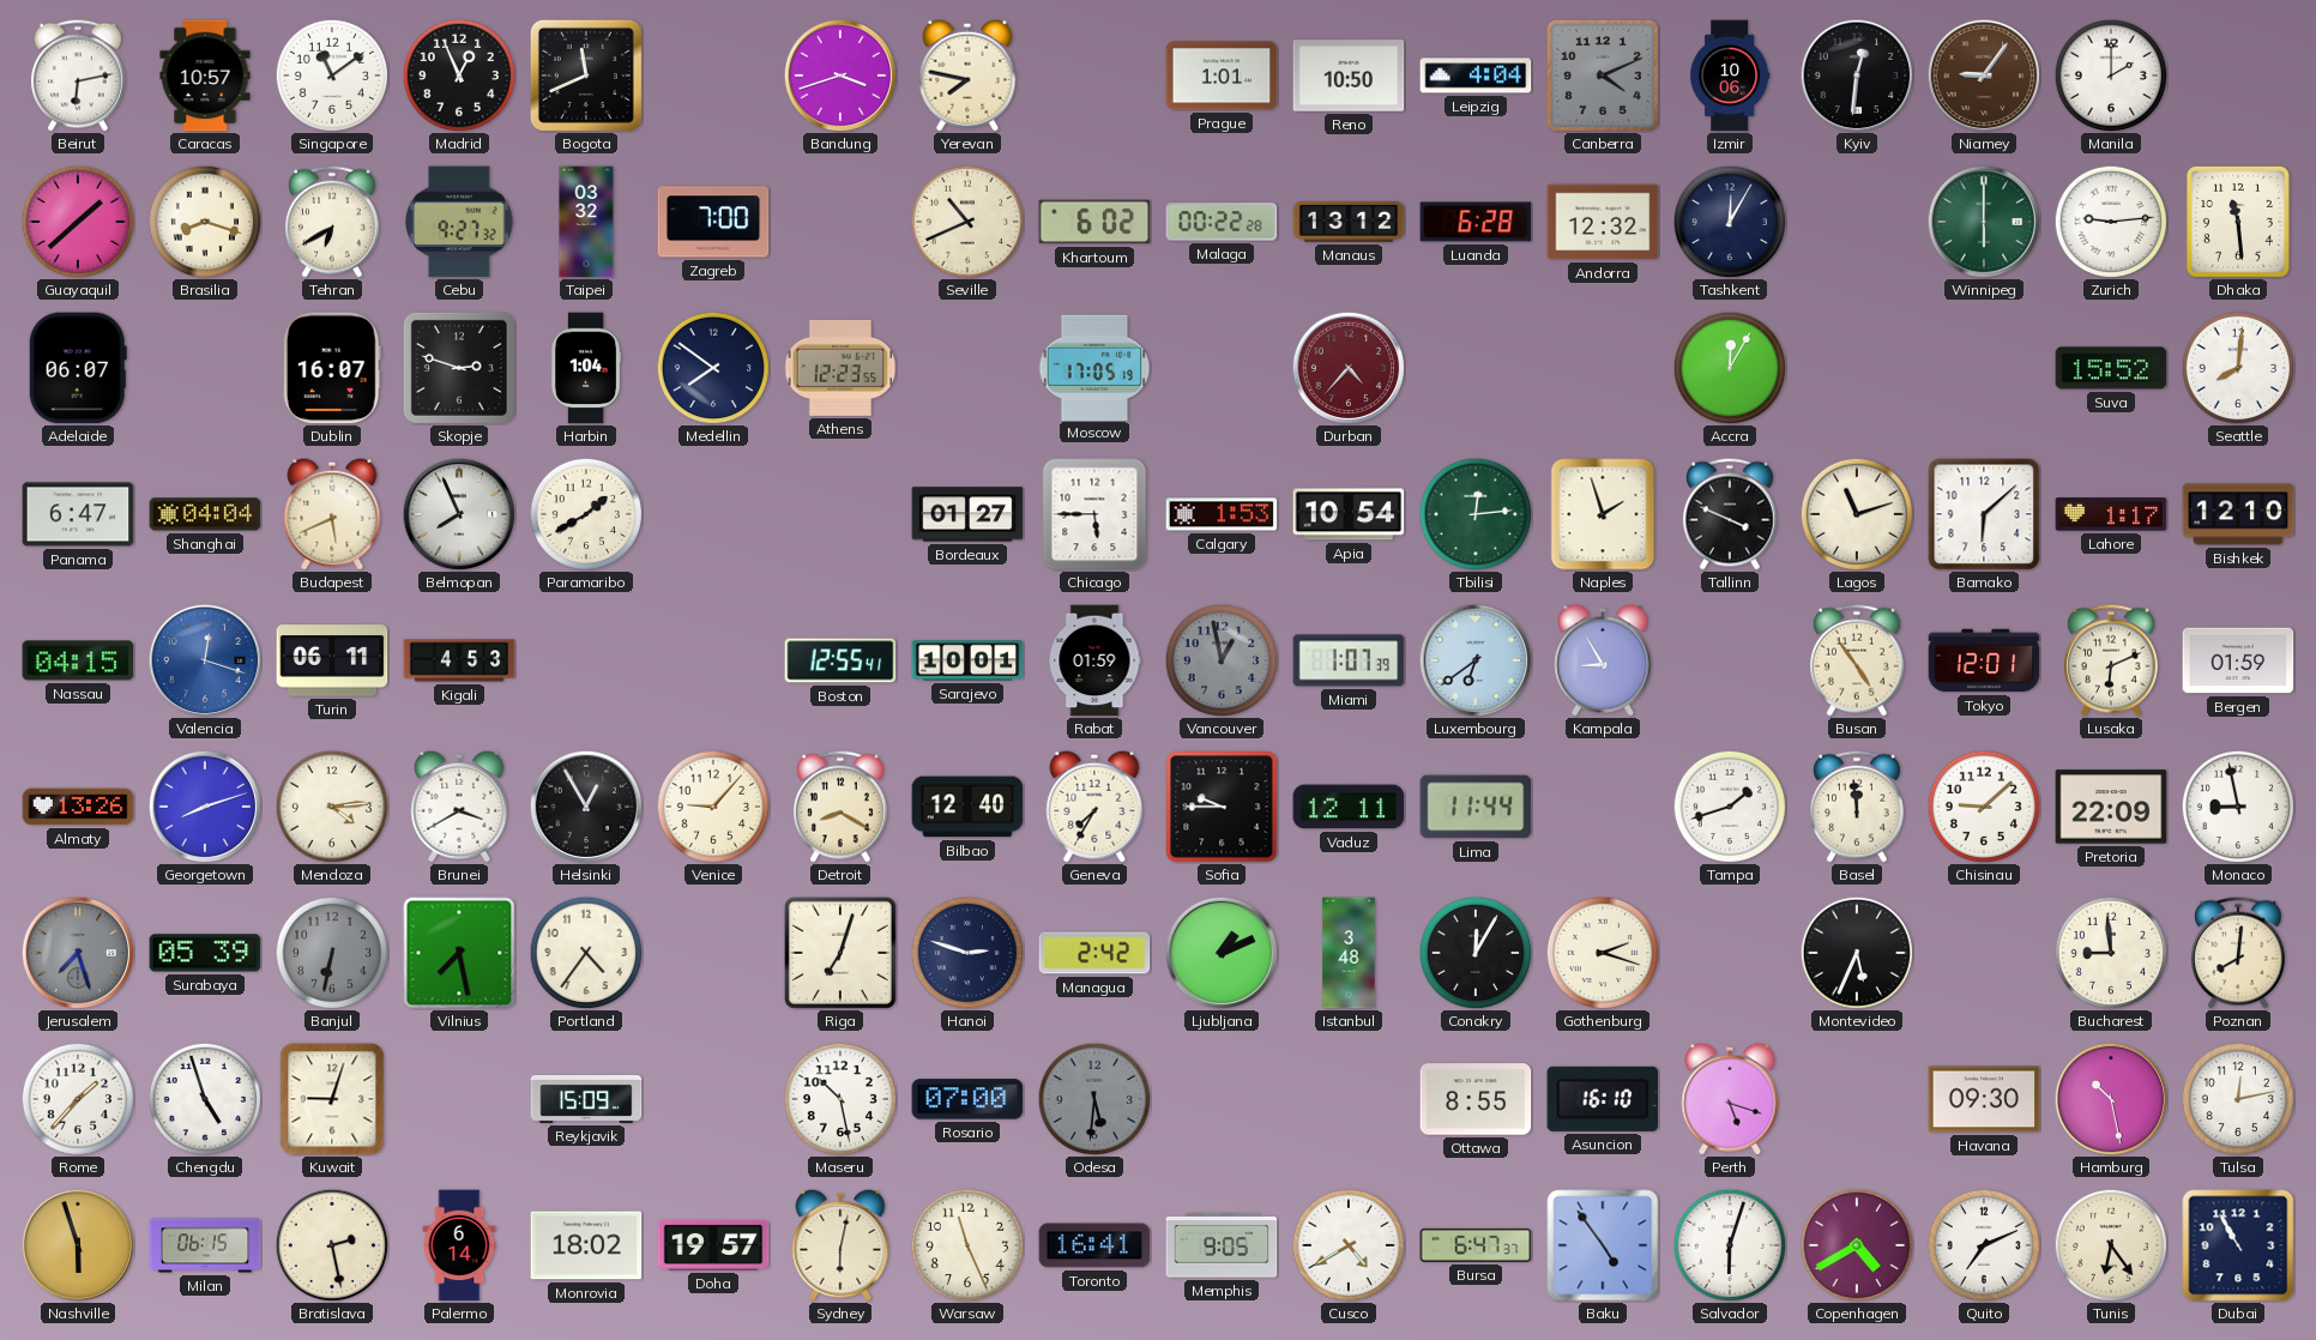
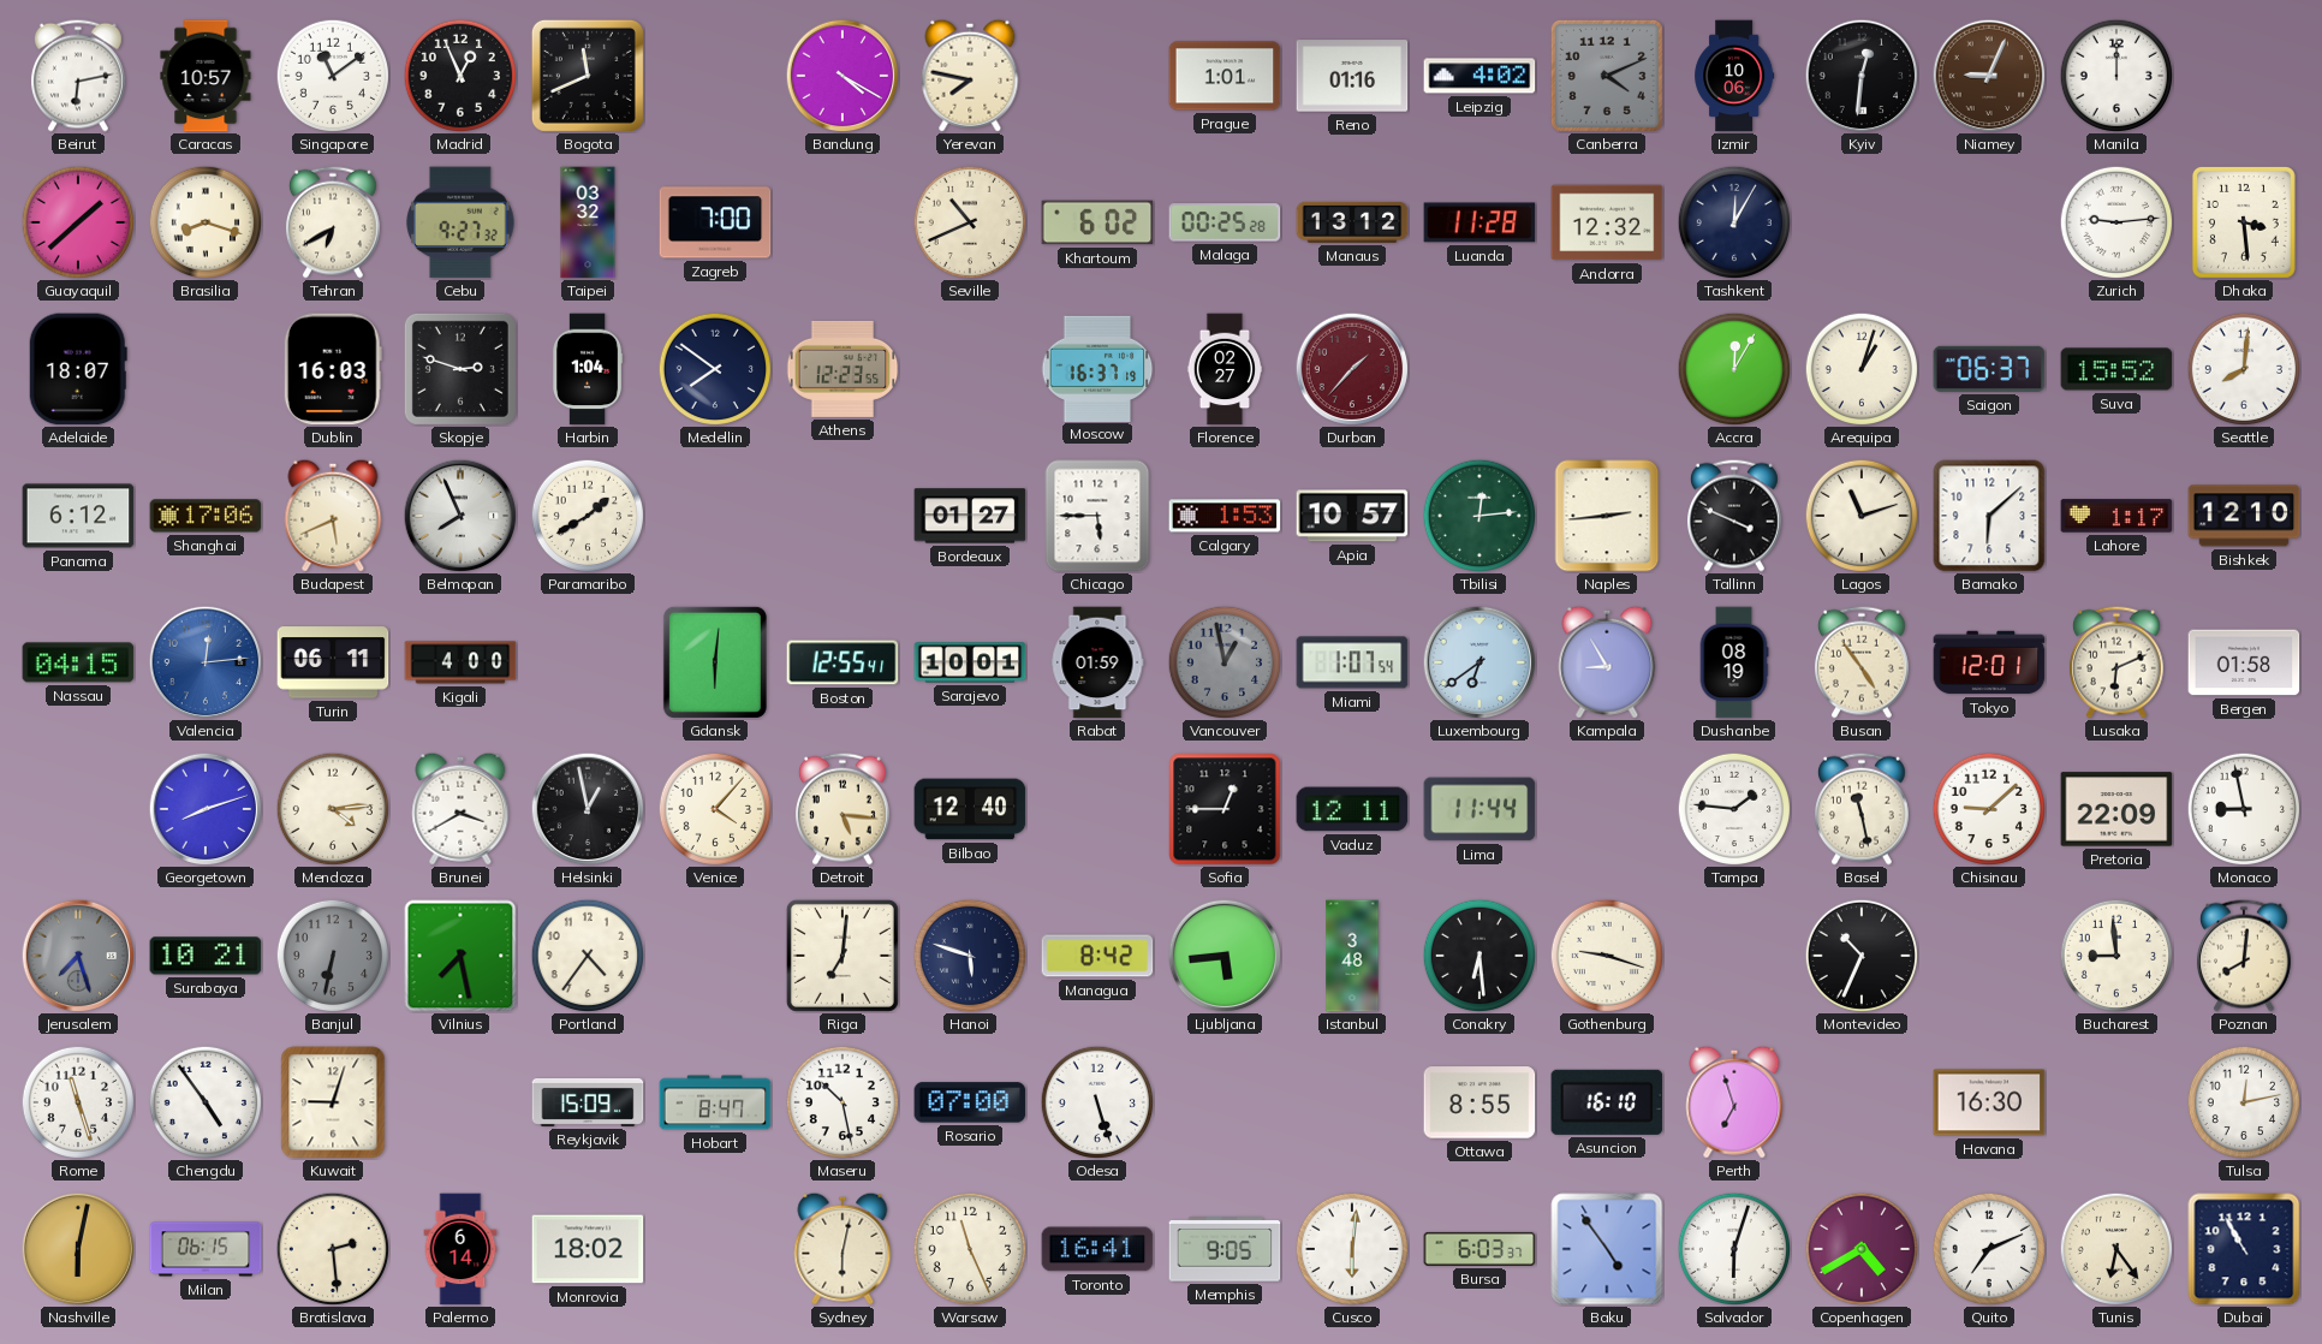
Bandung: 3:42 -> 4:20
Reno: 10:50 -> 01:16
Leipzig: 4:04 -> 4:02
Niamey: 9:06 -> 9:04
Manila: 2:00 -> 12:00
Malaga: 00:22 -> 00:25
Luanda: 6:28 -> 11:28
Winnipeg: 6:00 -> none
Dhaka: 11:29 -> 3:29
Adelaide: 06:07 -> 18:07
Dublin: 16:07 -> 16:03
Moscow: 17:05 -> 16:37
Florence: none -> 02:27
Durban: 4:37 -> 1:37
Arequipa: none -> 1:03
Saigon: none -> 06:37
Panama: 6:47 -> 6:12
Shanghai: 04:04 -> 17:06
Apia: 10:54 -> 10:57
Naples: 1:57 -> 2:44
Valencia: 12:18 -> 12:14
Kigali: 4:53 -> 4:00
Gdansk: none -> 6:01
Miami: 1:07:39 -> 1:07:54
Dushanbe: none -> 08:19
Bergen: 01:59 -> 01:58
Almaty: 13:26 -> none
Helsinki: 12:55 -> 12:58
Venice: 9:07 -> 4:07
Detroit: 8:20 -> 5:16
Geneva: 7:35 -> none
Sofia: 9:45 -> 12:45
Tampa: 1:42 -> 1:46
Basel: 11:59 -> 11:28
Surabaya: 05:39 -> 10:21
Riga: 7:03 -> 7:01
Hanoi: 2:48 -> 5:48
Managua: 2:42 -> 8:42
Ljubljana: 1:11 -> 5:44
Conakry: 12:05 -> 6:29
Gothenburg: 2:18 -> 9:18
Montevideo: 5:34 -> 10:34
Rome: 1:37 -> 11:27
Chengdu: 4:57 -> 4:54
Hobart: none -> 8:47
Odesa: 5:31 -> 5:27
Odesa dial: grey -> white
Perth: 5:18 -> 6:57
Havana: 09:30 -> 16:30
Hamburg: 10:28 -> none
Nashville: 5:57 -> 6:02
Bratislava: 2:28 -> 2:29
Doha: 19:57 -> none
Cusco: 4:40 -> 6:01
Bursa: 6:47 -> 6:03
